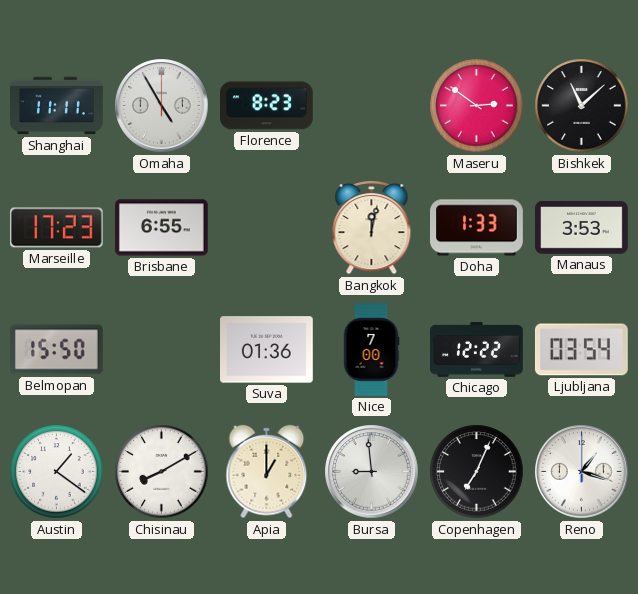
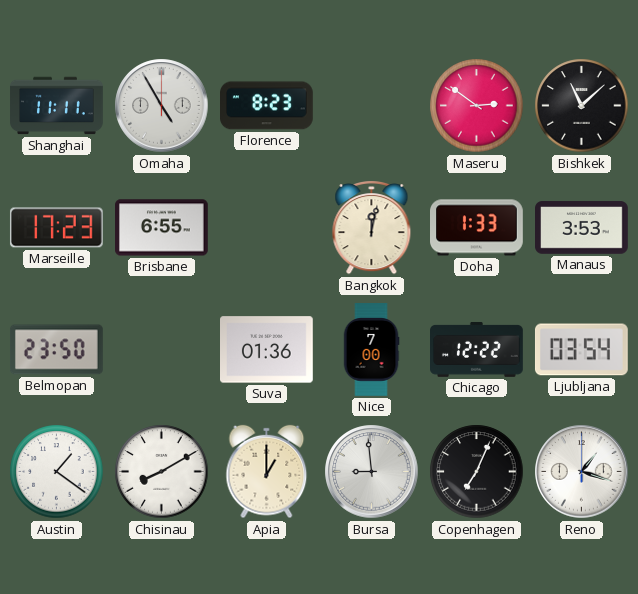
Belmopan: 15:50 -> 23:50
